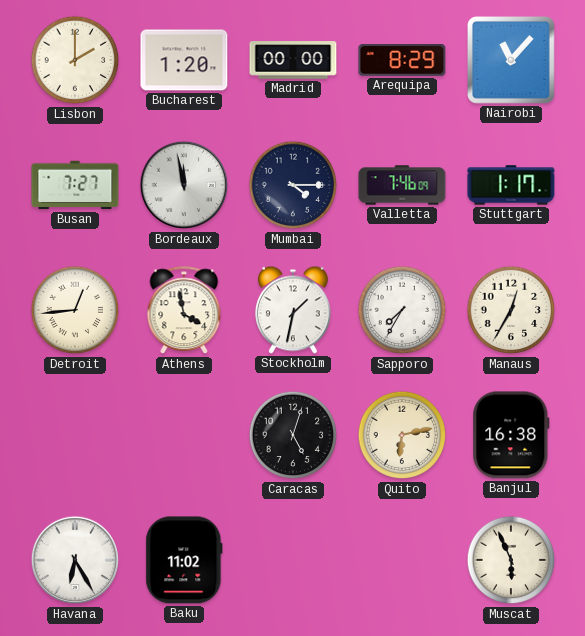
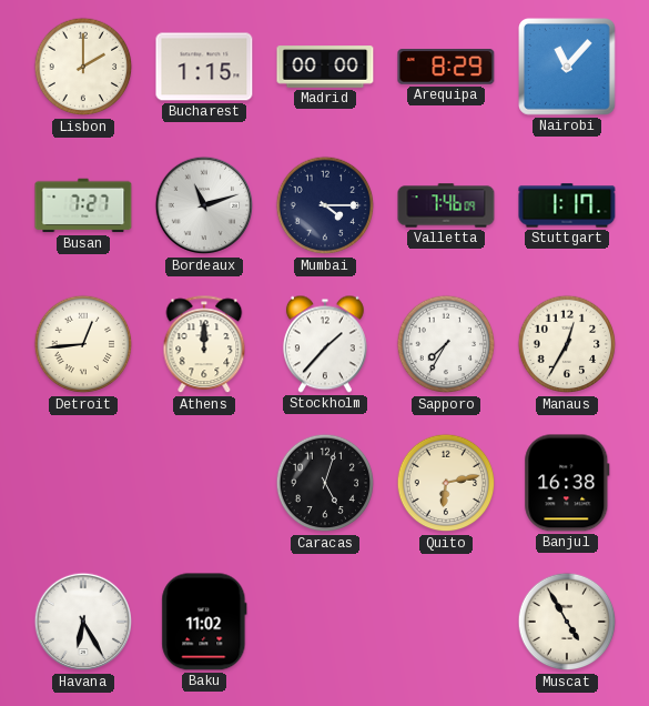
Bucharest: 1:20 -> 1:15
Bordeaux: 11:58 -> 11:12
Athens: 3:58 -> 12:00
Stockholm: 1:32 -> 1:37
Muscat: 5:56 -> 4:55
